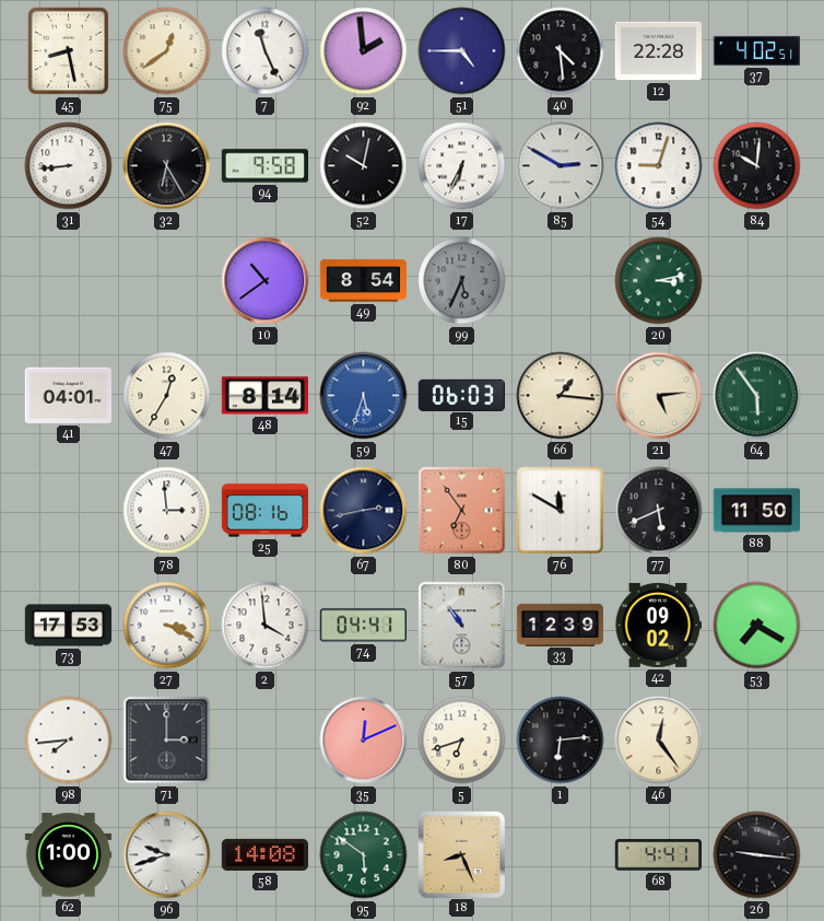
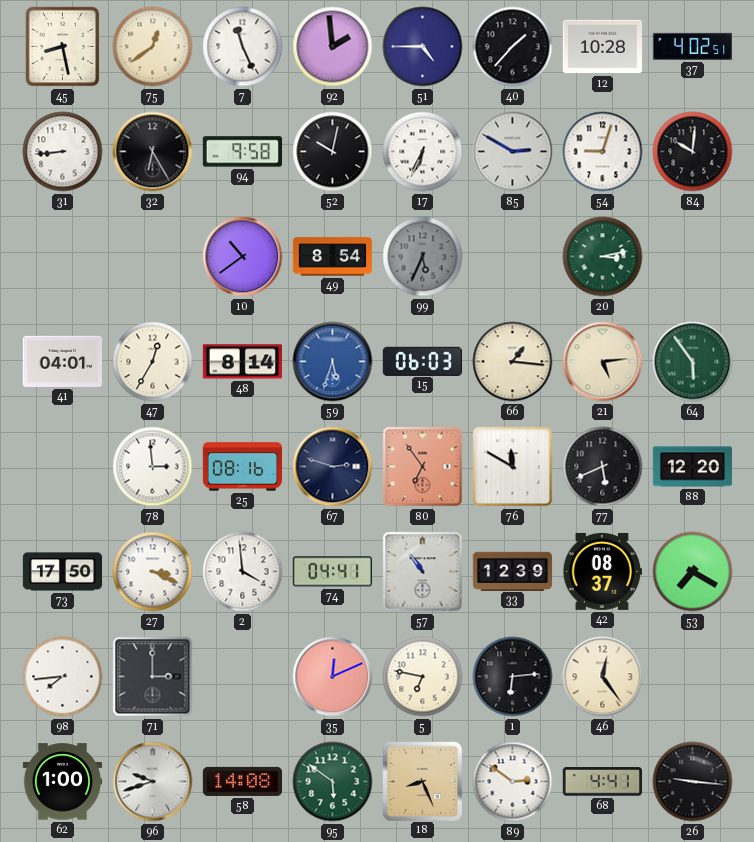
40: 4:29 -> 1:37
12: 22:28 -> 10:28
67: 2:43 -> 2:48
88: 11:50 -> 12:20
73: 17:53 -> 17:50
42: 09:02 -> 08:37
5: 6:42 -> 6:47
89: none -> 2:51
